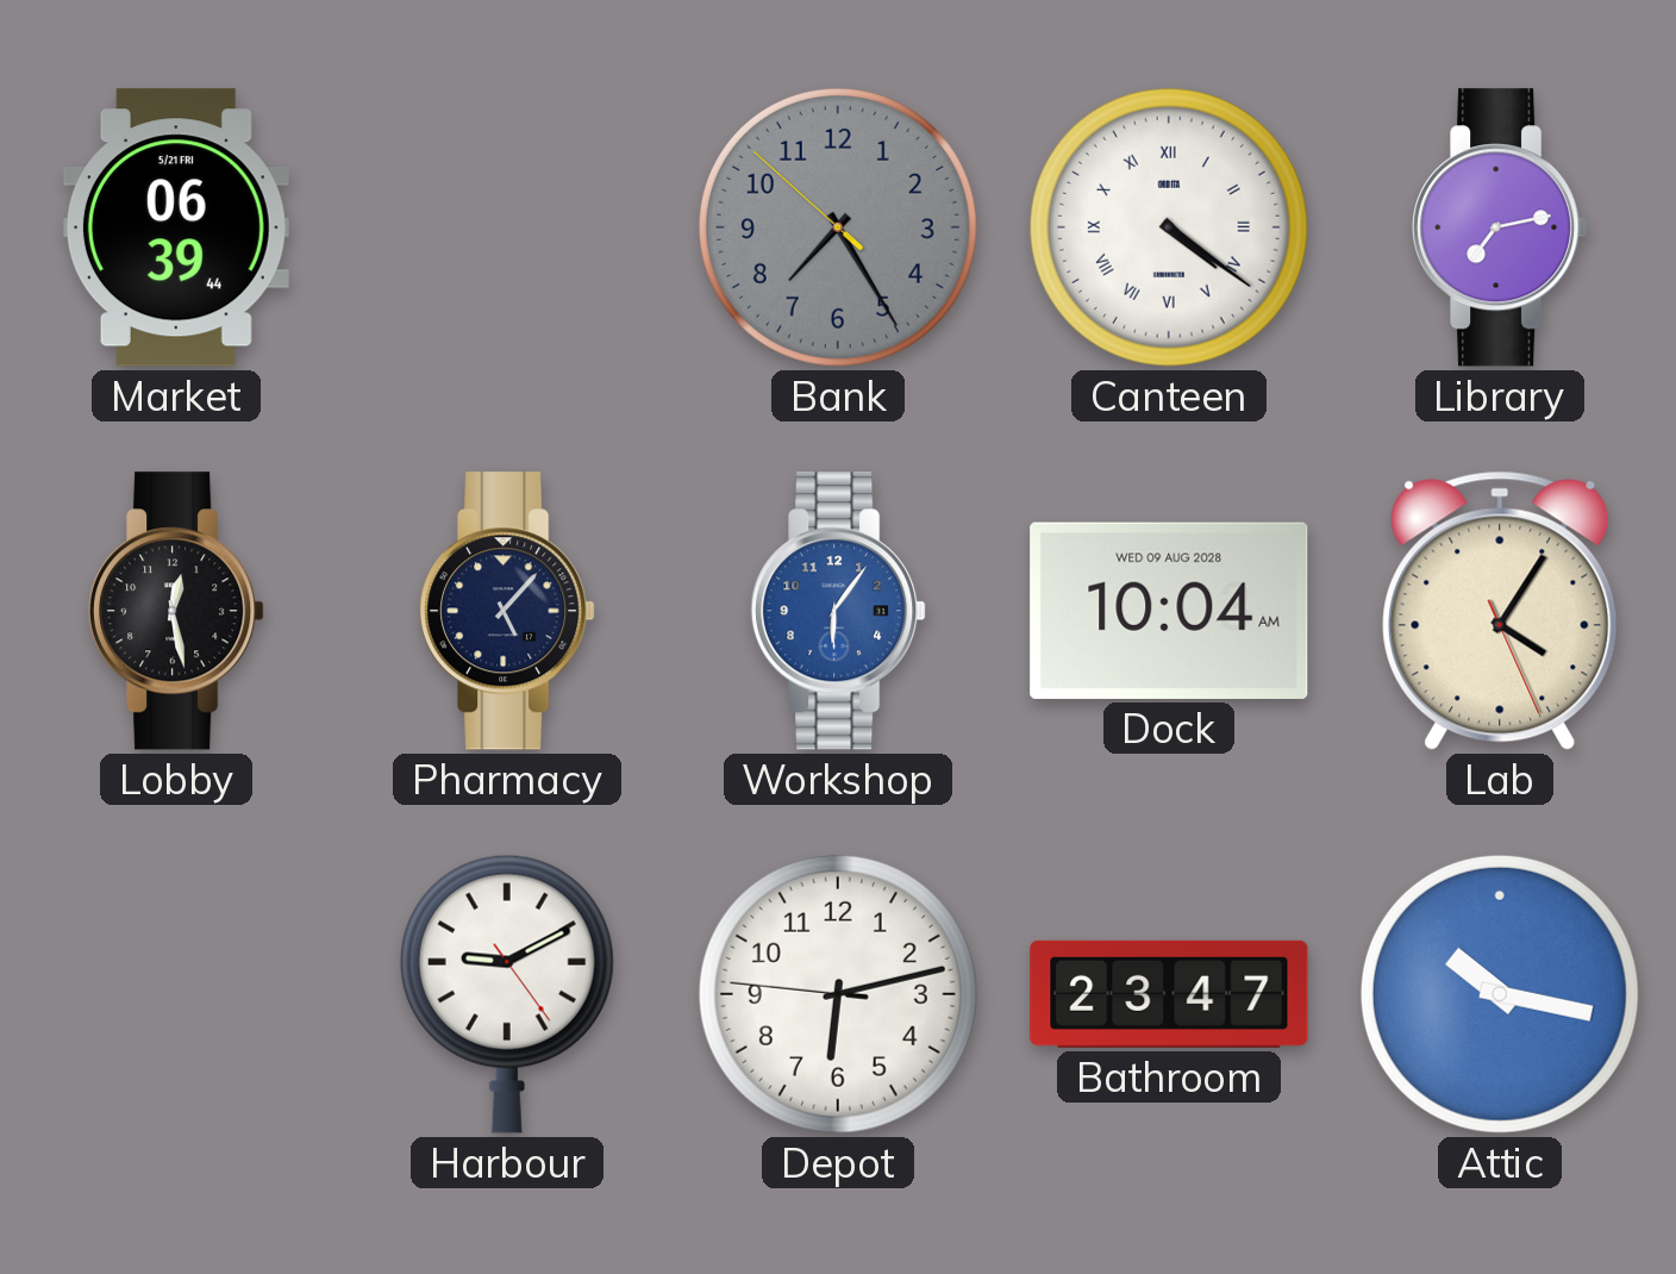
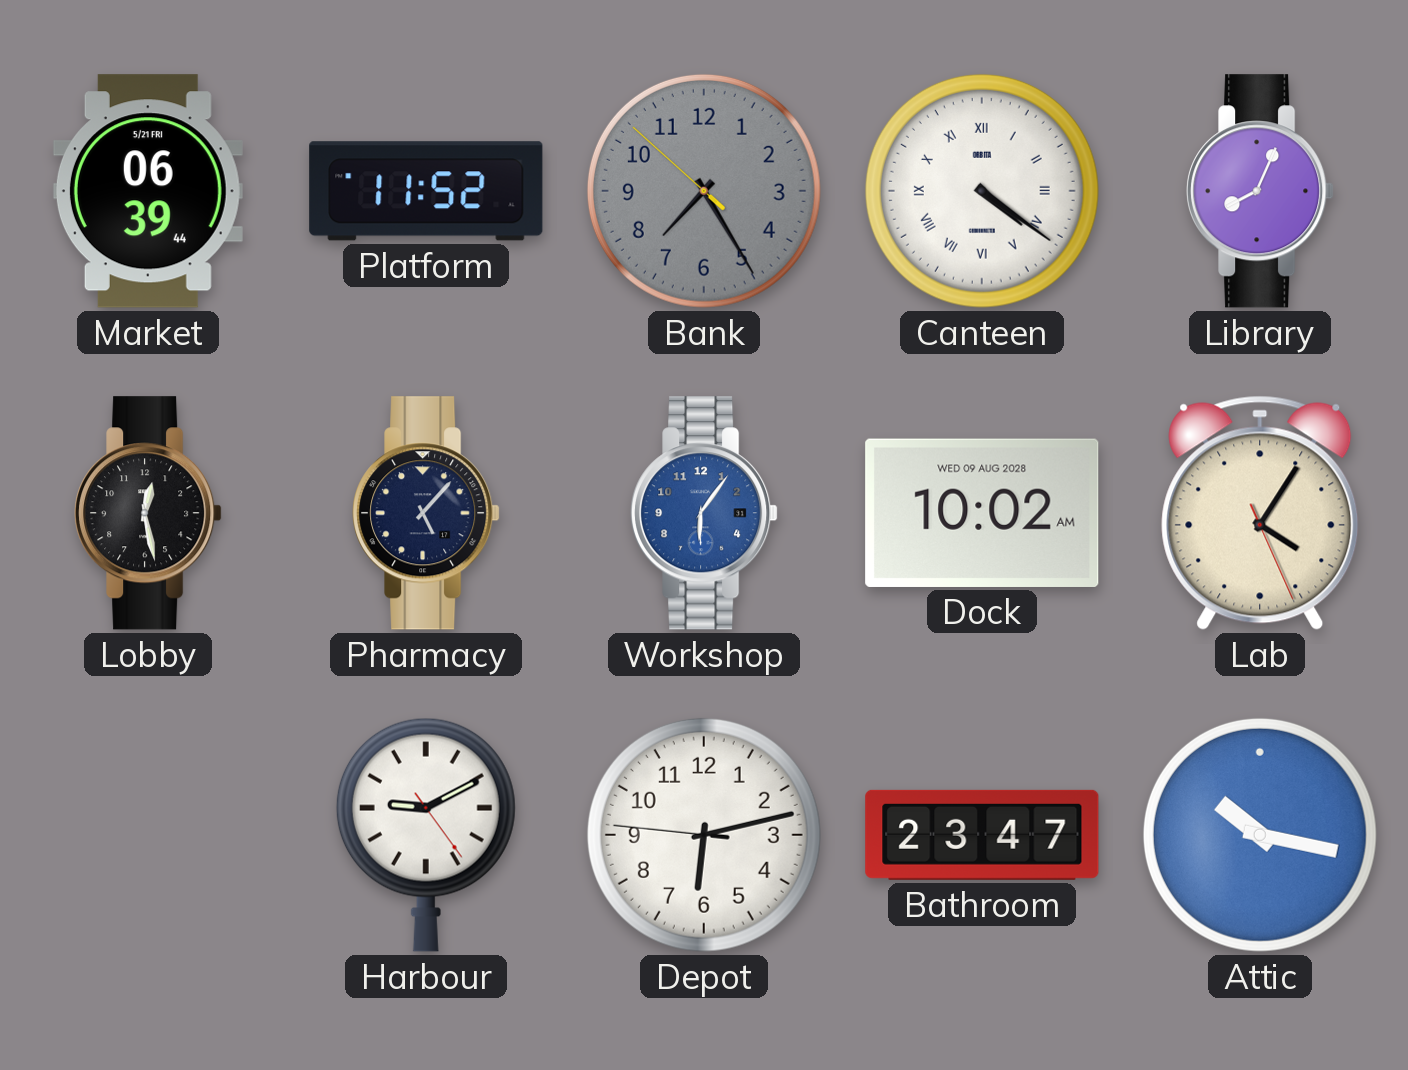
Platform: none -> 11:52
Library: 7:13 -> 8:04
Dock: 10:04 -> 10:02
